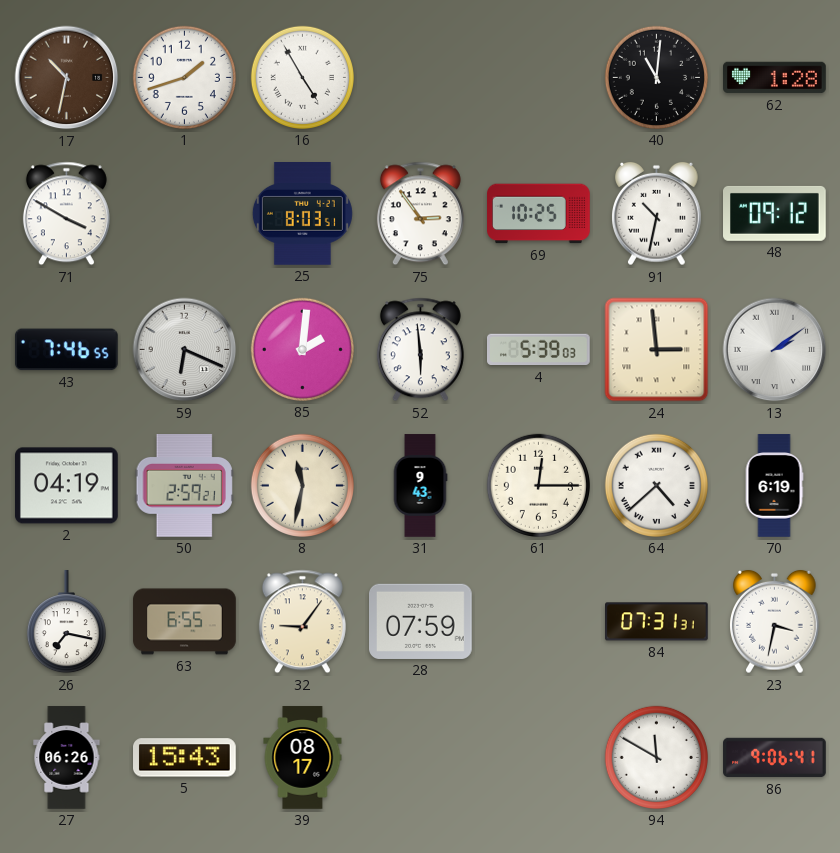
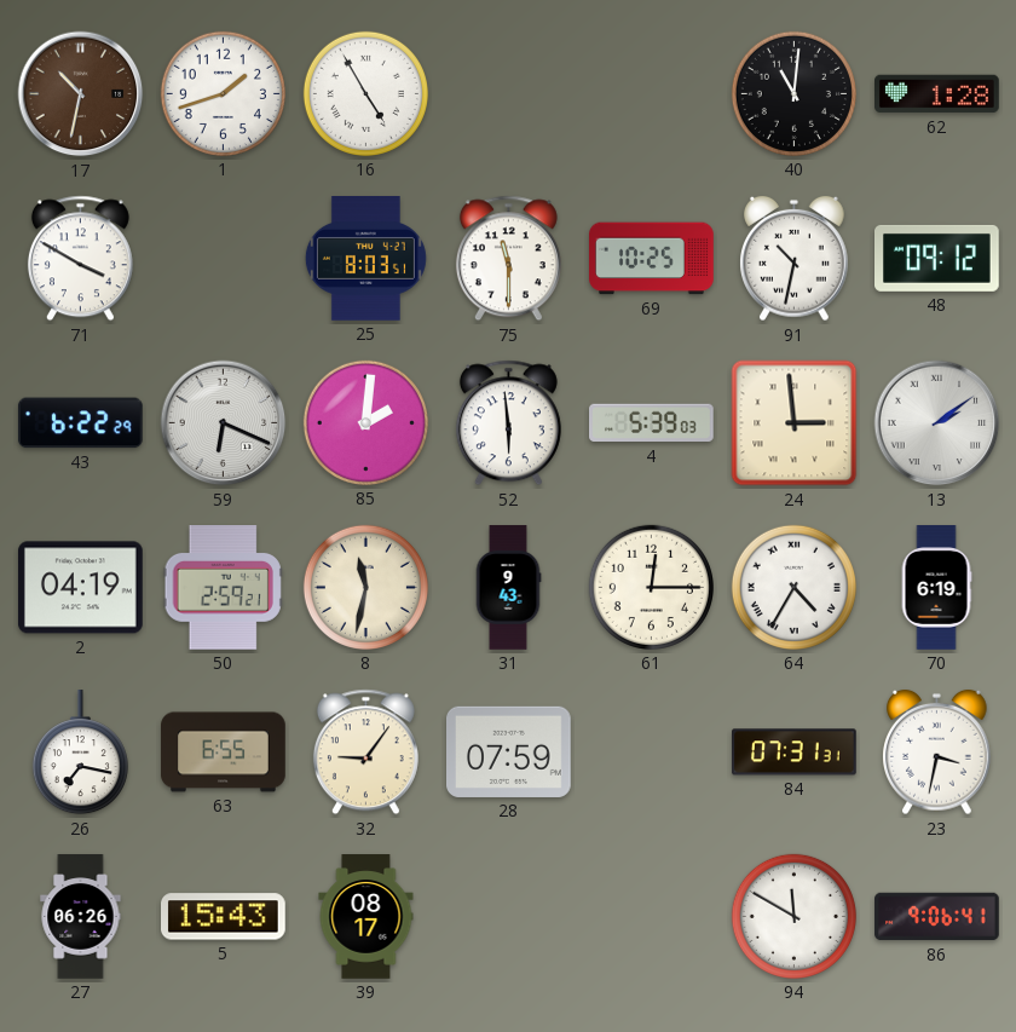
75: 2:54 -> 11:30
43: 7:46 -> 6:22
64: 4:38 -> 4:35
